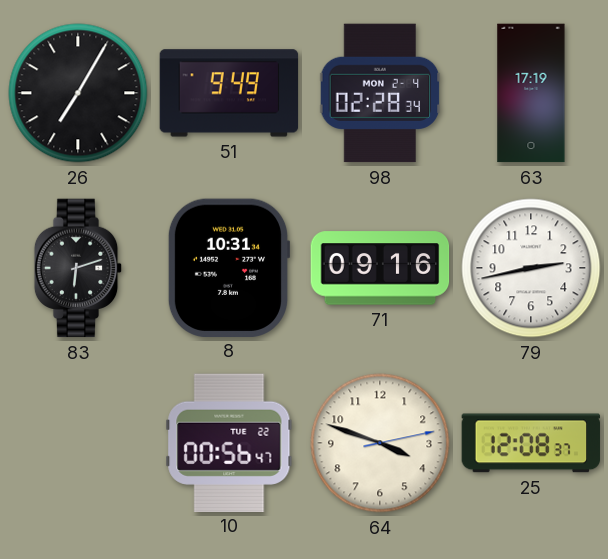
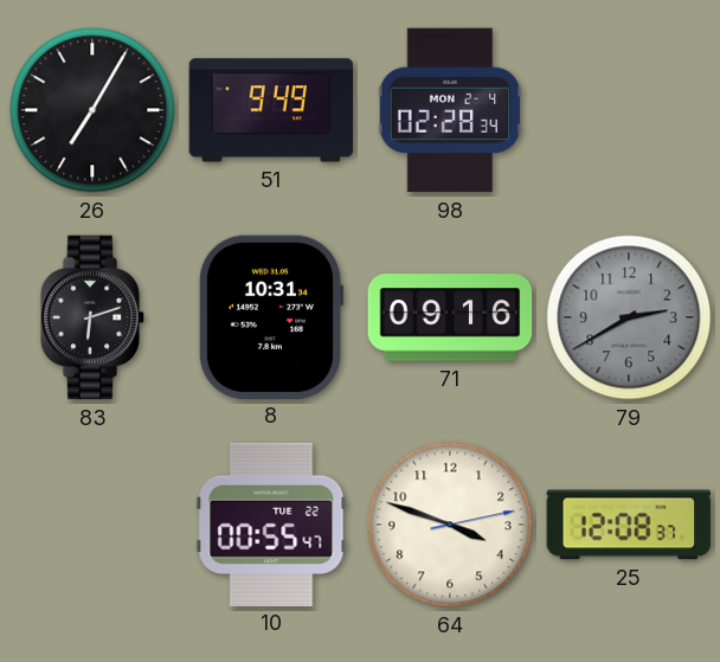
63: 17:19 -> none
79: 2:43 -> 2:40
79 dial: white -> grey
10: 00:56 -> 00:55
